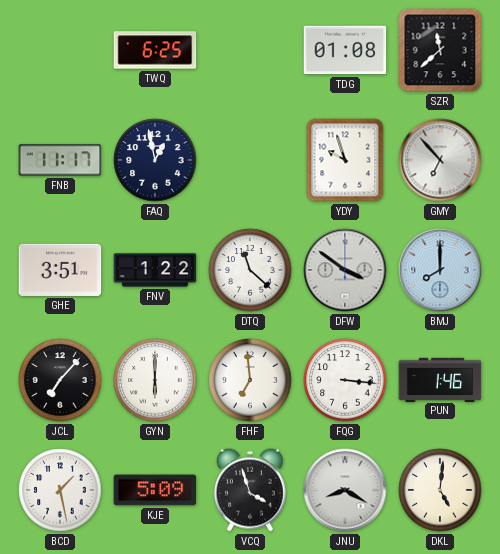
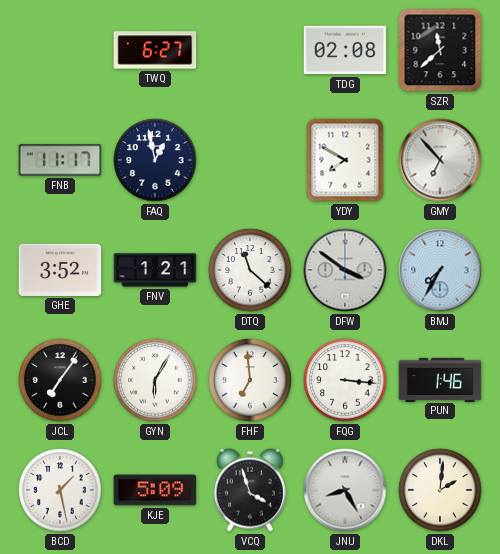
TWQ: 6:25 -> 6:27
TDG: 01:08 -> 02:08
YDY: 9:57 -> 7:50
GHE: 3:51 -> 3:52
FNV: 1:22 -> 1:21
BMJ: 8:00 -> 7:35
JCL: 7:07 -> 7:06
GYN: 6:00 -> 6:05
JNU: 8:20 -> 8:25
DKL: 5:01 -> 2:01
